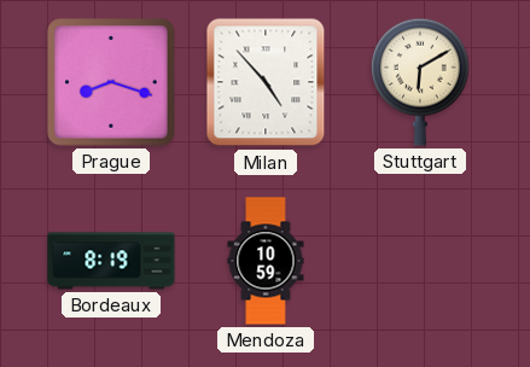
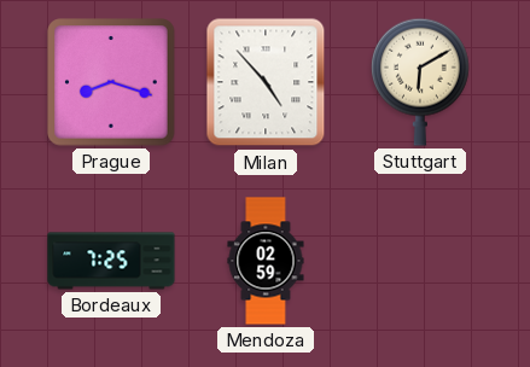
Bordeaux: 8:19 -> 7:25
Mendoza: 10:59 -> 02:59
